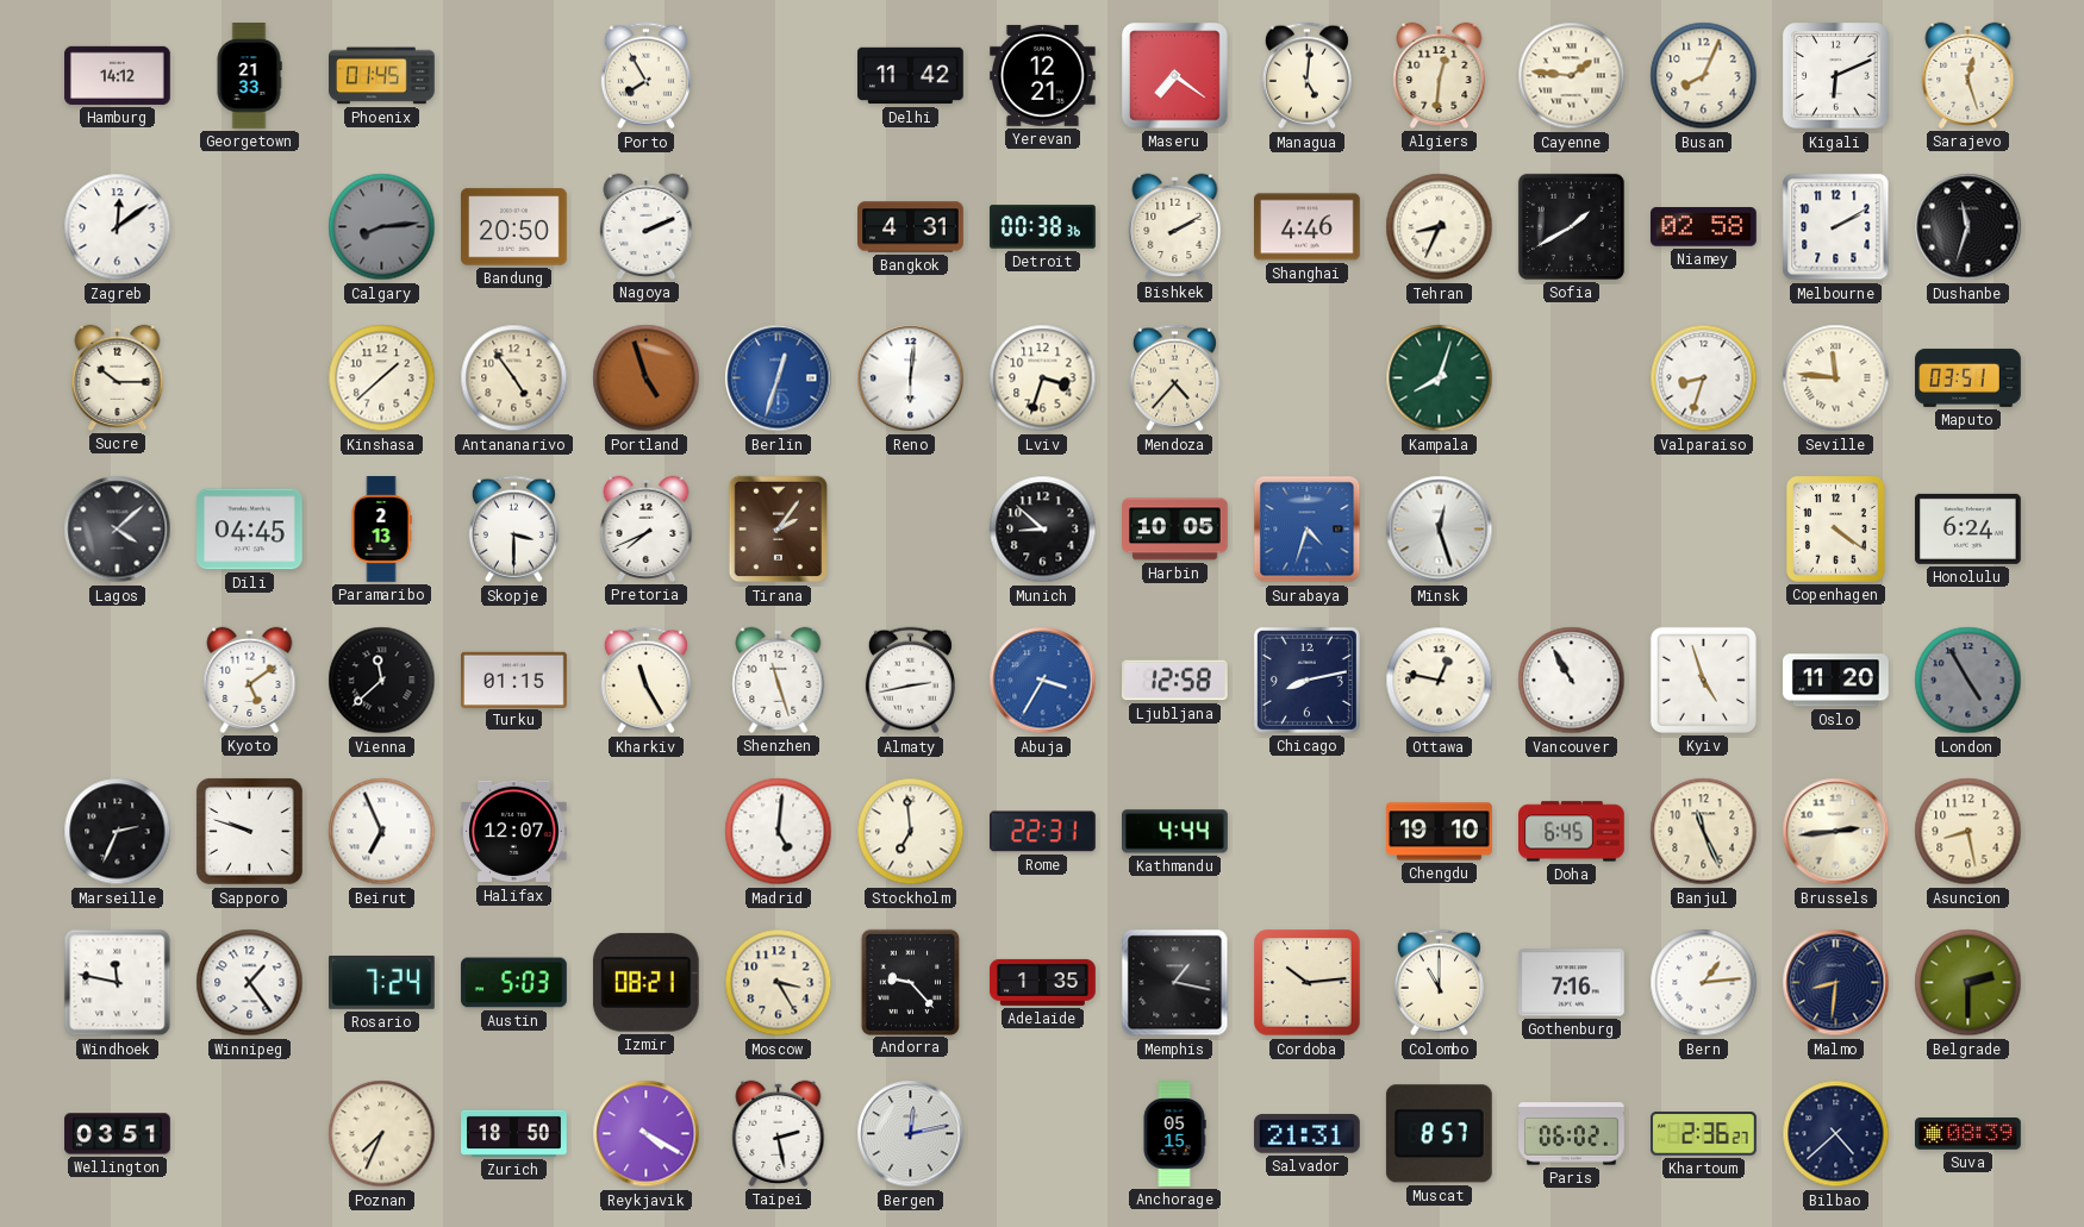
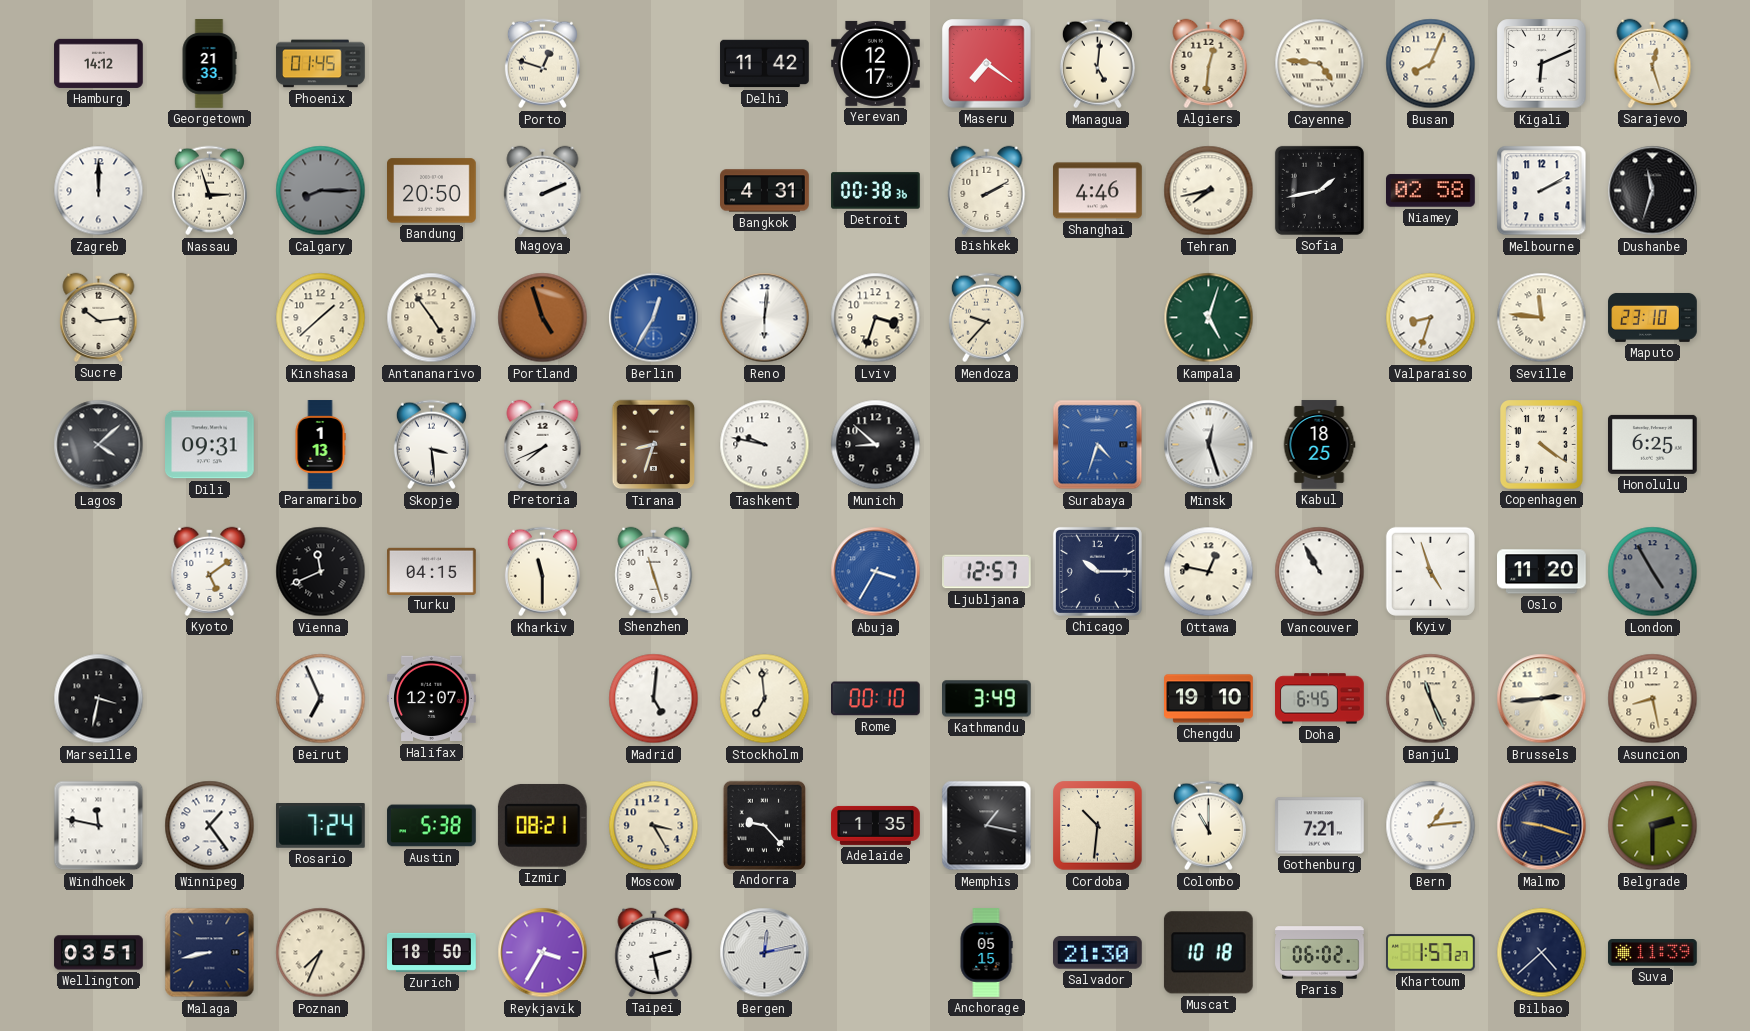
Porto: 7:55 -> 12:48
Yerevan: 12:21 -> 12:17
Cayenne: 1:46 -> 4:46
Zagreb: 12:09 -> 12:00
Nassau: none -> 2:57
Calgary: 8:14 -> 8:15
Tehran: 8:34 -> 7:43
Sofia: 1:40 -> 1:43
Sucre: 10:15 -> 10:14
Berlin: 12:33 -> 12:35
Mendoza: 4:37 -> 9:37
Kampala: 8:03 -> 5:03
Maputo: 03:51 -> 23:10
Dili: 04:45 -> 09:31
Paramaribo: 2:13 -> 1:13
Skopje: 3:30 -> 3:29
Tirana: 2:06 -> 8:33
Tashkent: none -> 9:47
Harbin: 10:05 -> none
Kabul: none -> 18:25
Honolulu: 6:24 -> 6:25
Vienna: 11:38 -> 11:41
Turku: 01:15 -> 04:15
Kharkiv: 11:25 -> 11:30
Almaty: 2:43 -> none
Ljubljana: 12:58 -> 12:57
Chicago: 8:13 -> 10:15
Marseille: 2:34 -> 3:32
Sapporo: 9:48 -> none
Rome: 22:31 -> 00:10
Kathmandu: 4:44 -> 3:49
Austin: 5:03 -> 5:38
Cordoba: 10:14 -> 10:31
Gothenburg: 7:16 -> 7:21
Malmo: 8:31 -> 9:18
Malaga: none -> 8:43
Reykjavik: 4:20 -> 3:35
Salvador: 21:31 -> 21:30
Muscat: 8:57 -> 10:18
Khartoum: 2:36 -> 1:57
Suva: 08:39 -> 11:39
